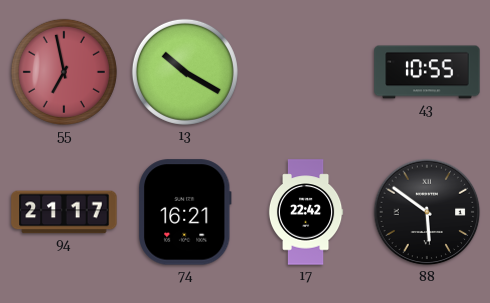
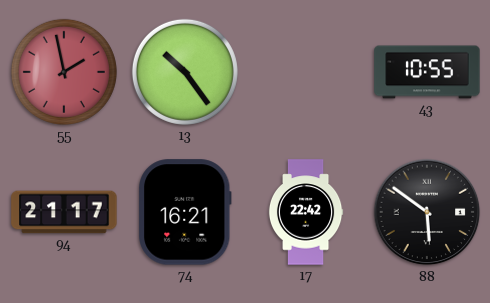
55: 6:58 -> 1:58
13: 10:20 -> 10:24
